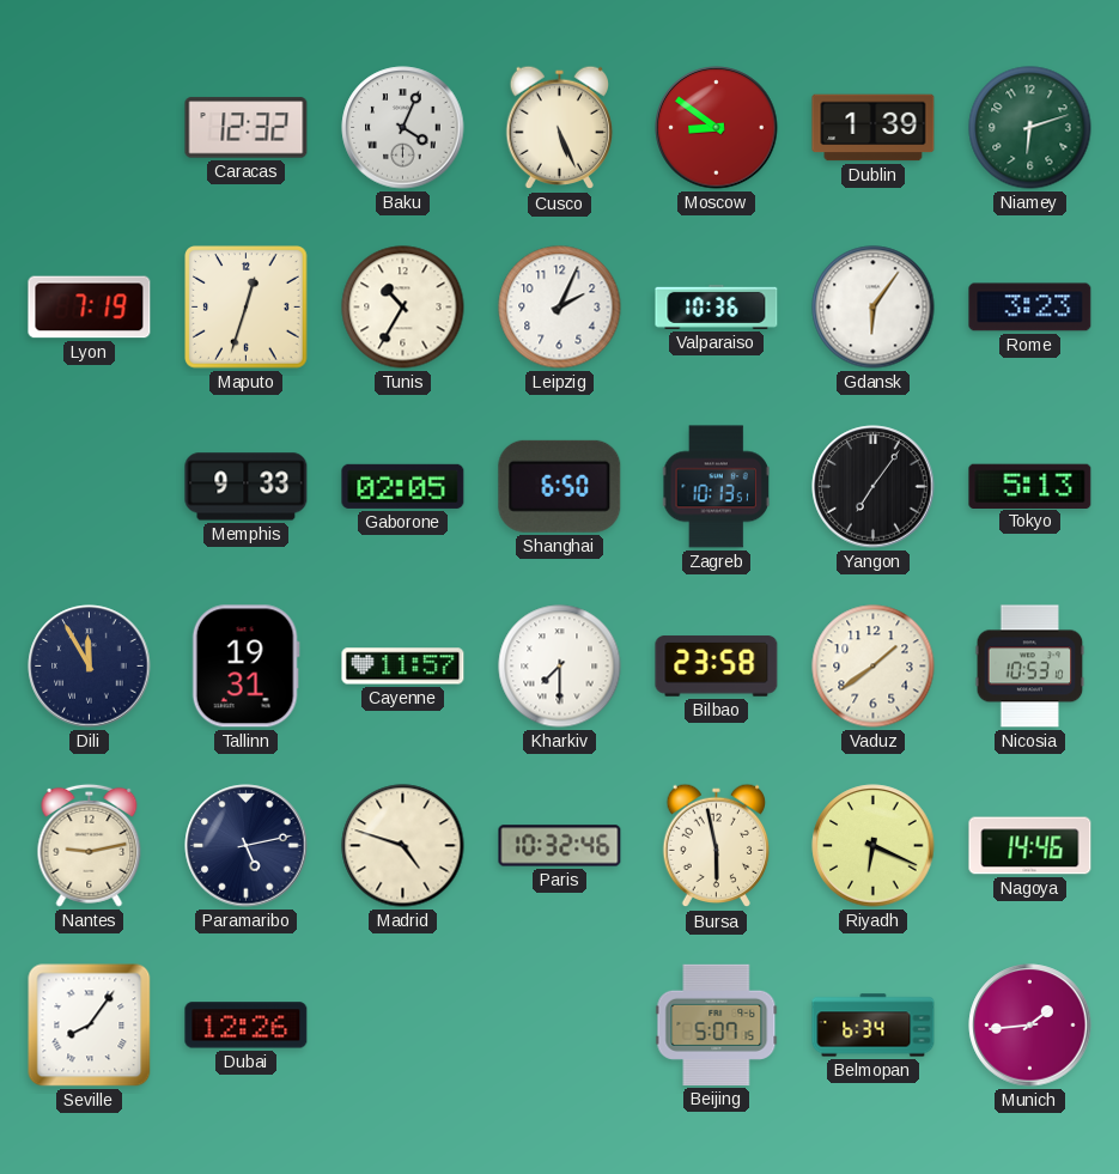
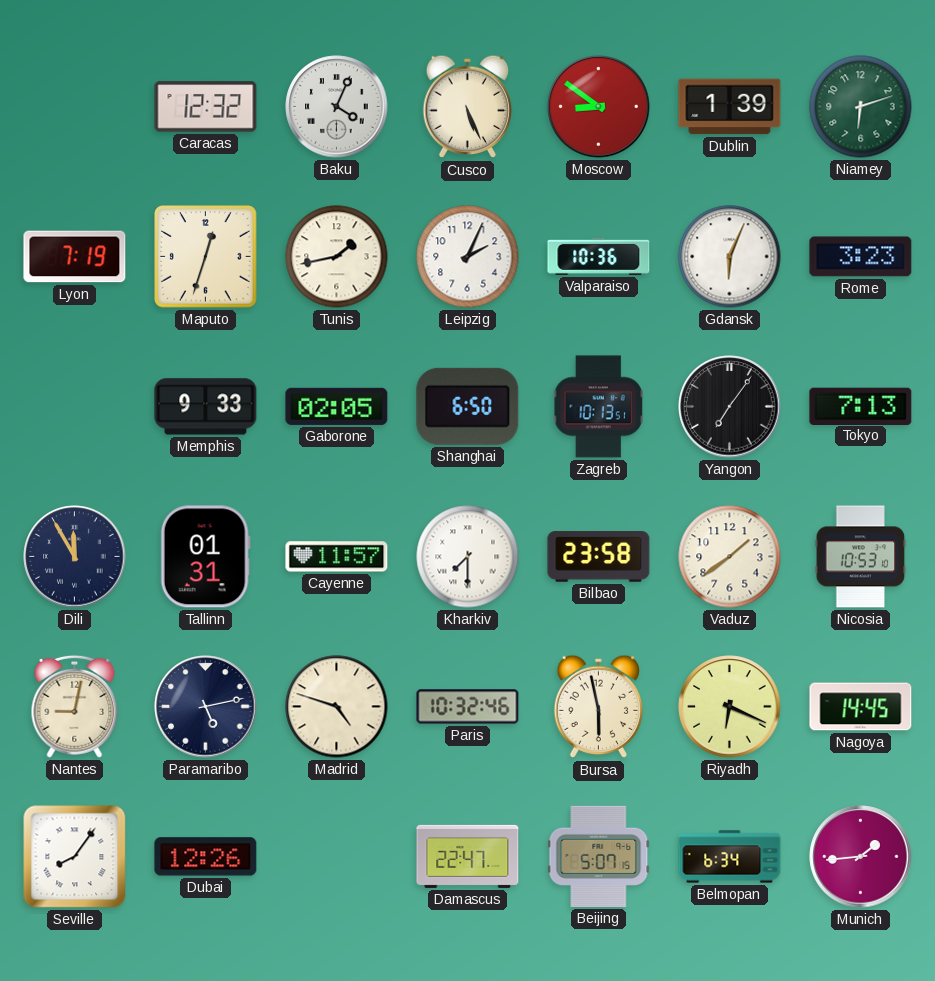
Tunis: 10:35 -> 1:43
Gdansk: 6:06 -> 6:04
Tokyo: 5:13 -> 7:13
Tallinn: 19:31 -> 01:31
Nantes: 9:13 -> 9:02
Nagoya: 14:46 -> 14:45
Damascus: none -> 22:47
